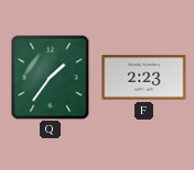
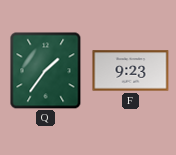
F: 2:23 -> 9:23
